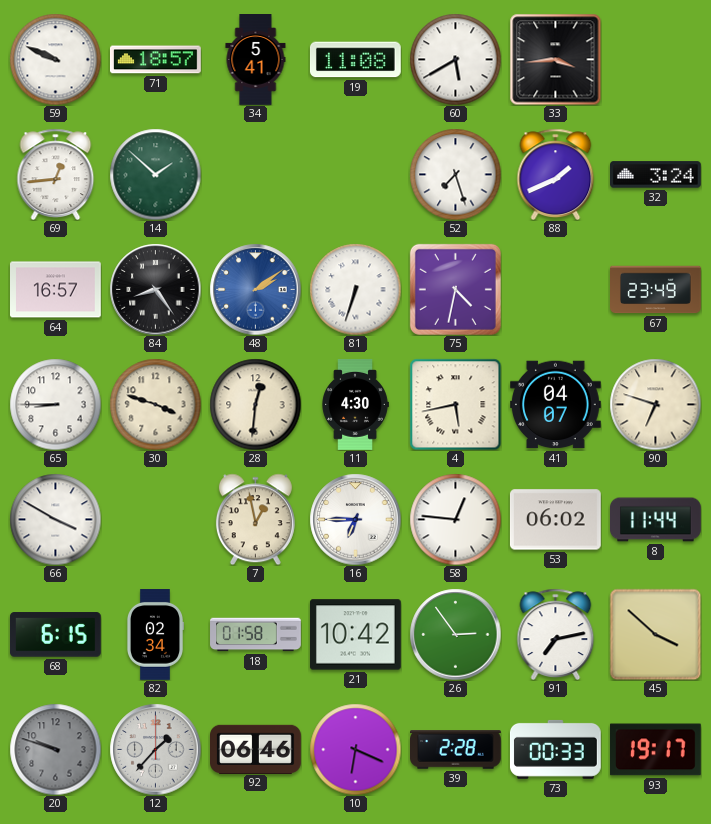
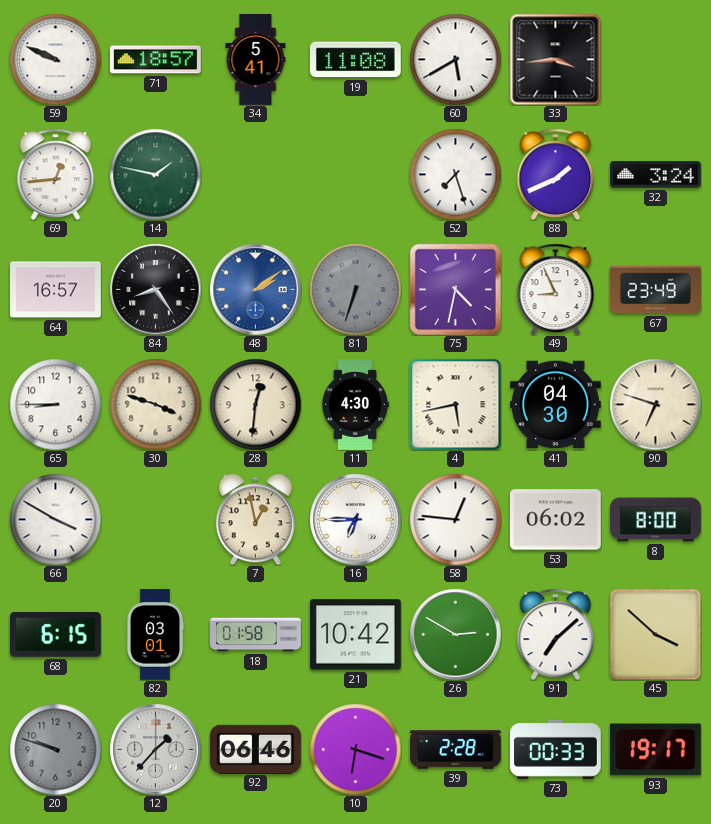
14: 1:52 -> 1:47
81 dial: white -> grey
49: none -> 8:56
41: 04:07 -> 04:30
8: 11:44 -> 8:00
82: 02:34 -> 03:01
26: 2:54 -> 2:50
91: 7:13 -> 7:08
10: 6:19 -> 6:18
